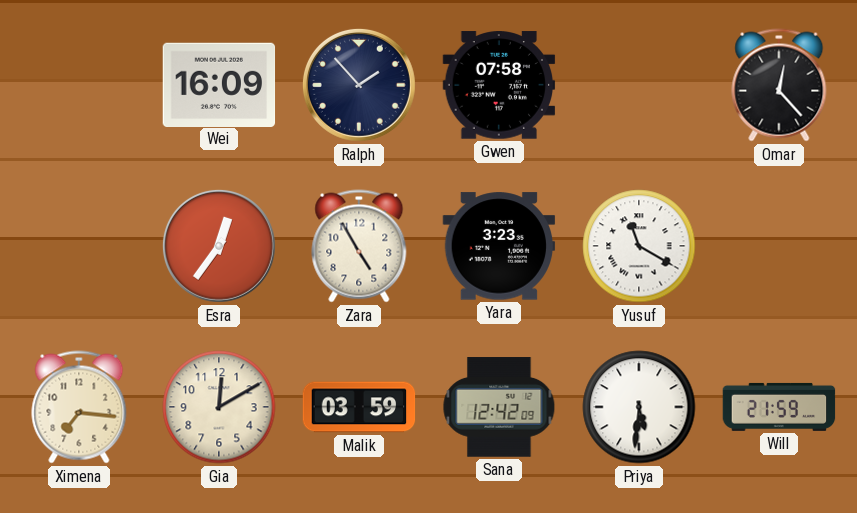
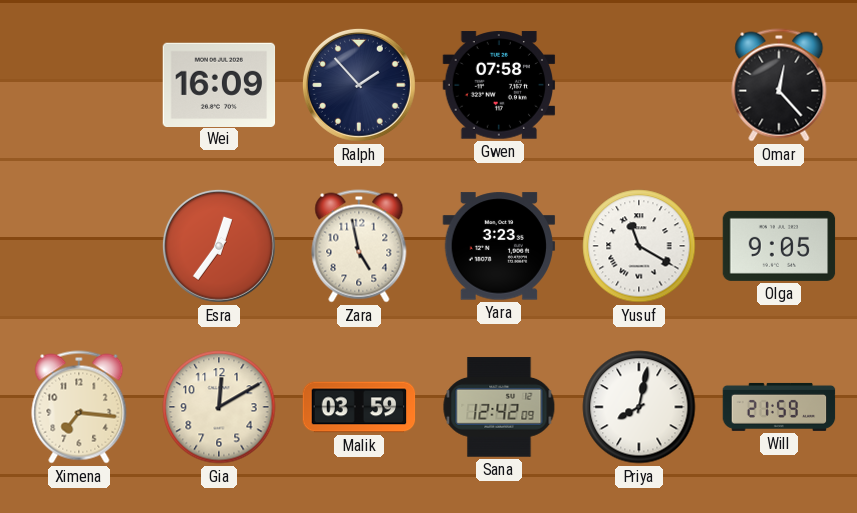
Zara: 4:55 -> 4:58
Olga: none -> 9:05
Priya: 5:31 -> 8:02
